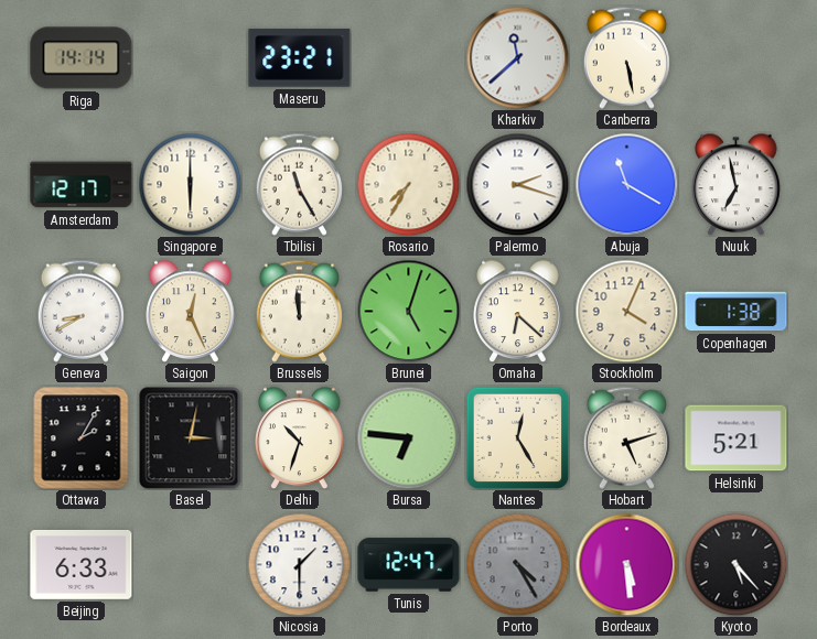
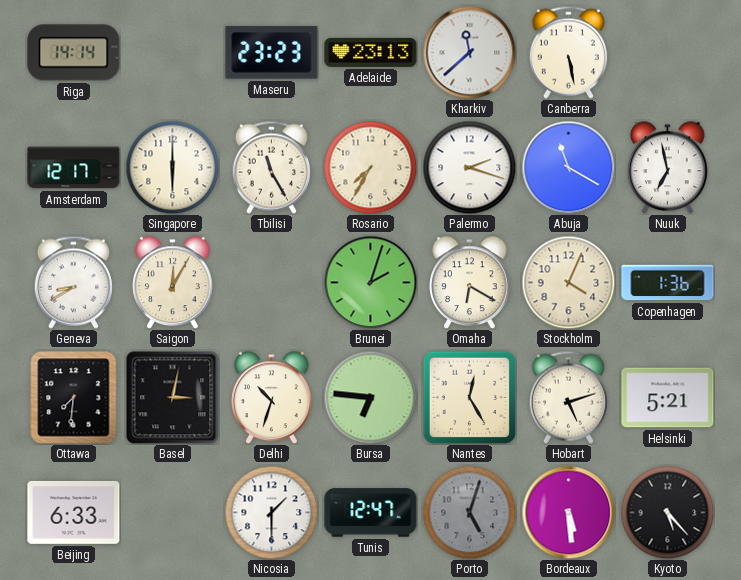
Maseru: 23:21 -> 23:23
Adelaide: none -> 23:13
Saigon: 12:26 -> 12:05
Brussels: 11:59 -> none
Brunei: 5:03 -> 2:03
Omaha: 6:22 -> 6:20
Copenhagen: 1:38 -> 1:36
Ottawa: 2:05 -> 7:31
Porto: 4:25 -> 5:03
